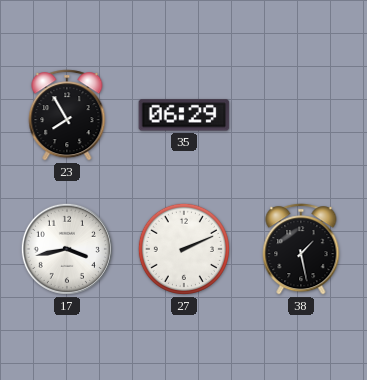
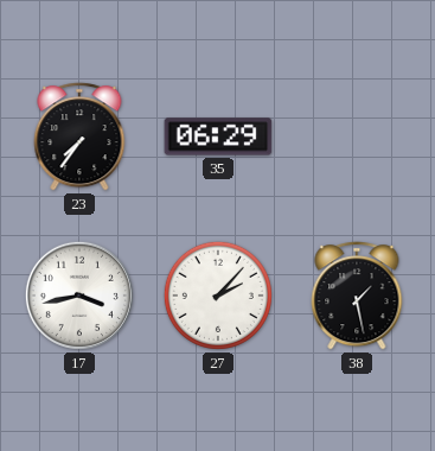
23: 7:55 -> 7:36
27: 2:11 -> 2:07
